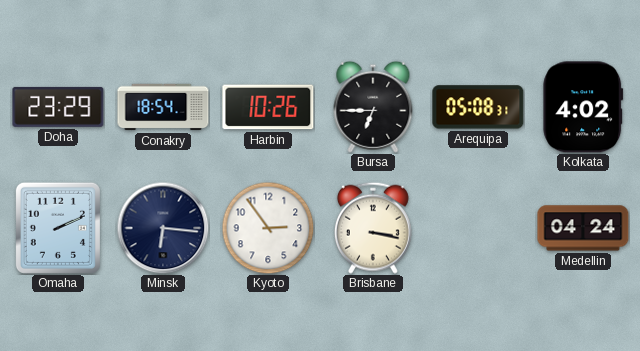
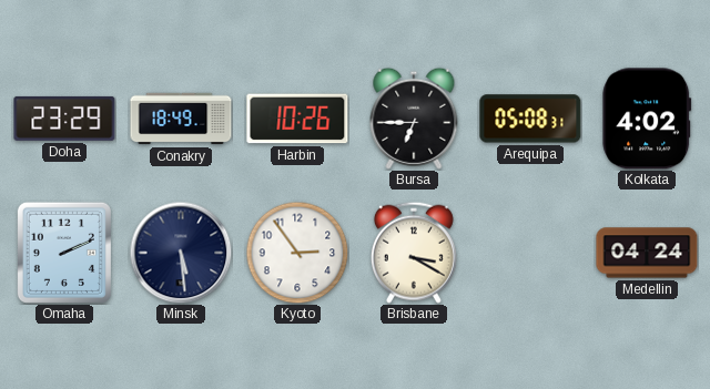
Conakry: 18:54 -> 18:49
Minsk: 6:16 -> 5:29
Brisbane: 3:17 -> 3:20
